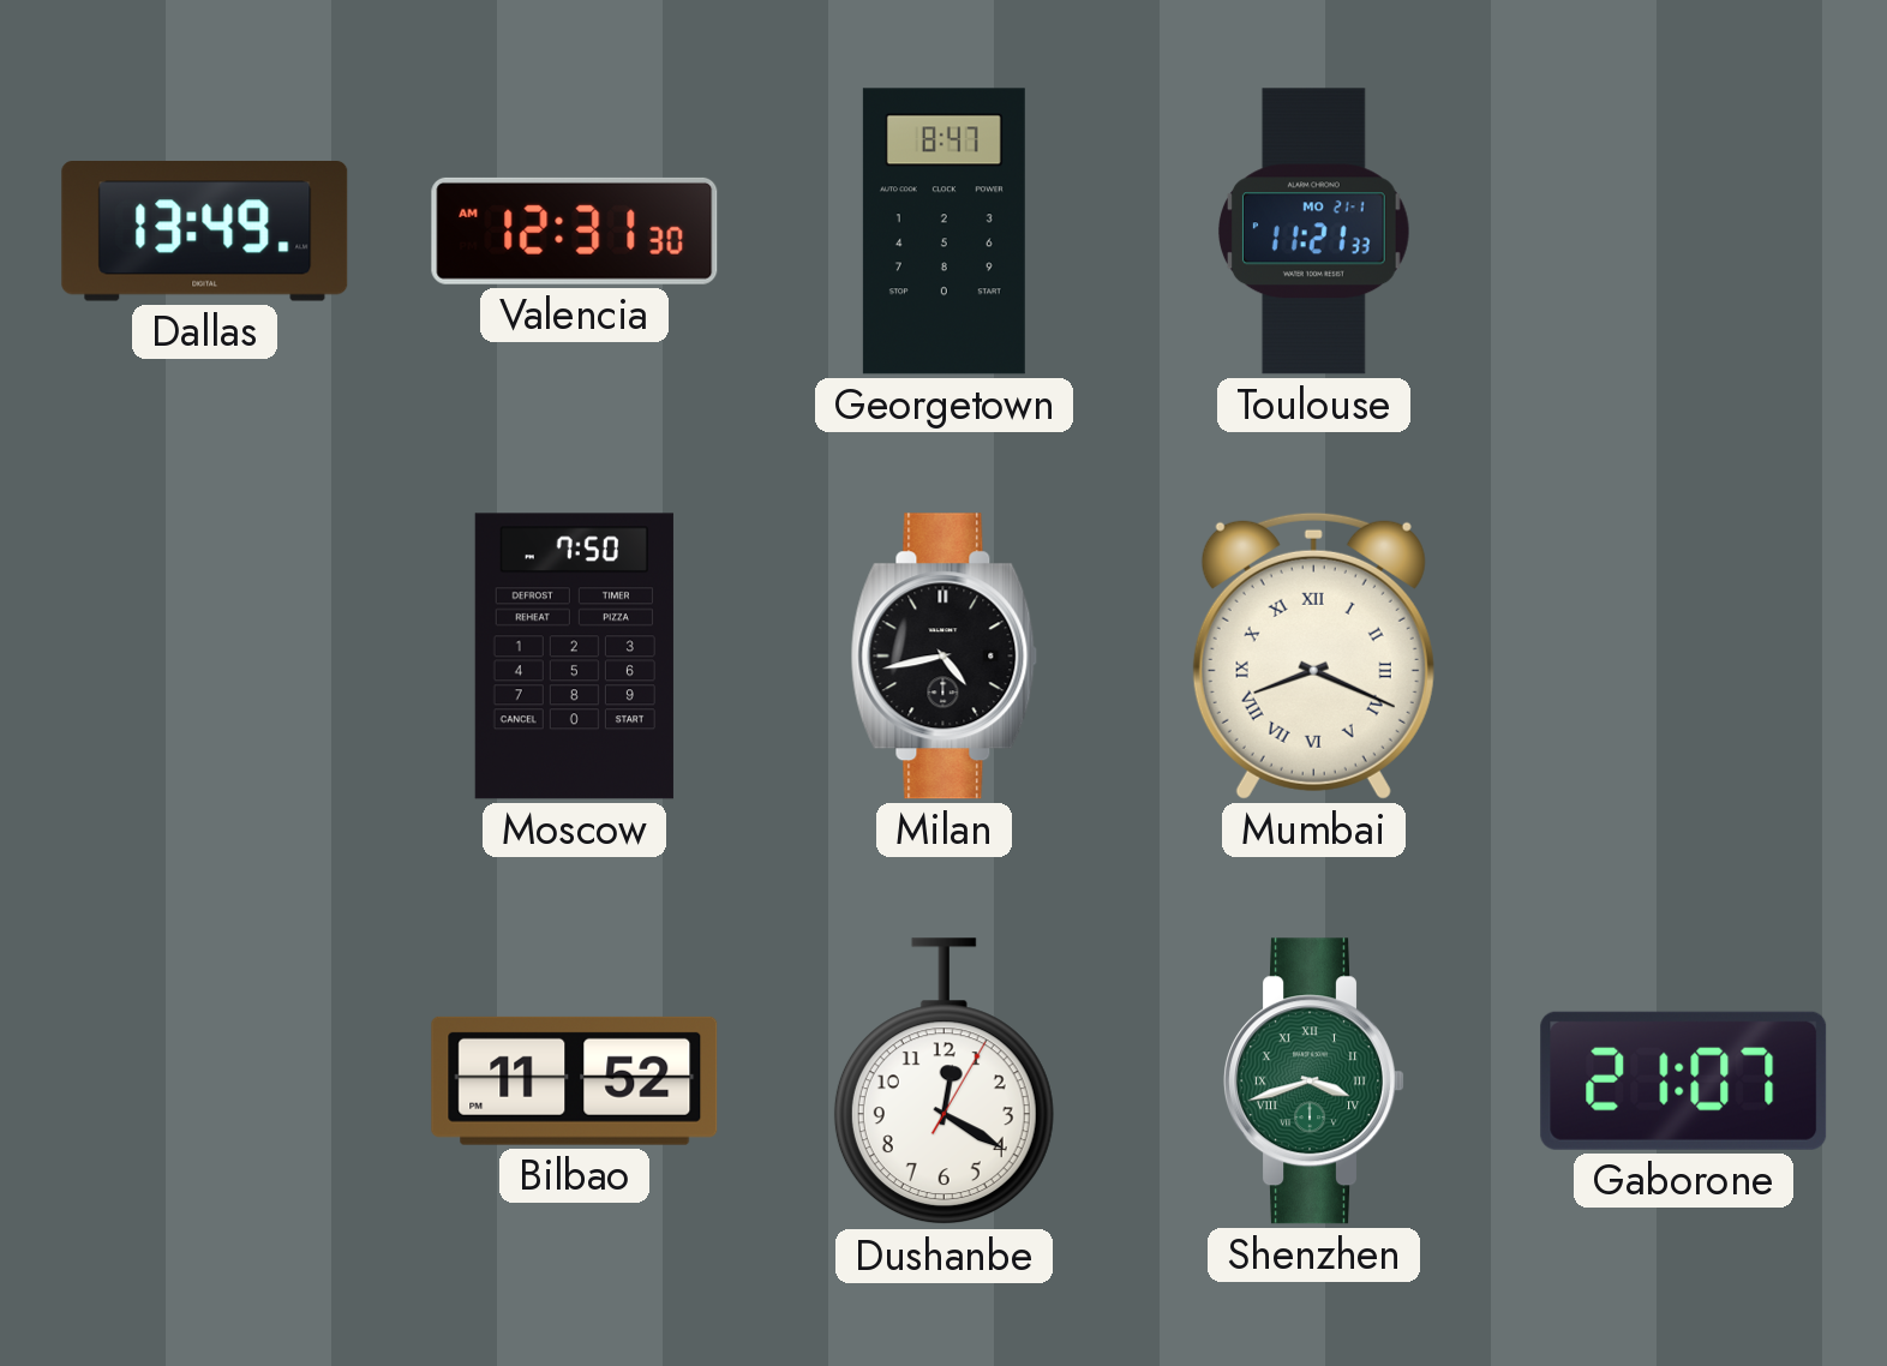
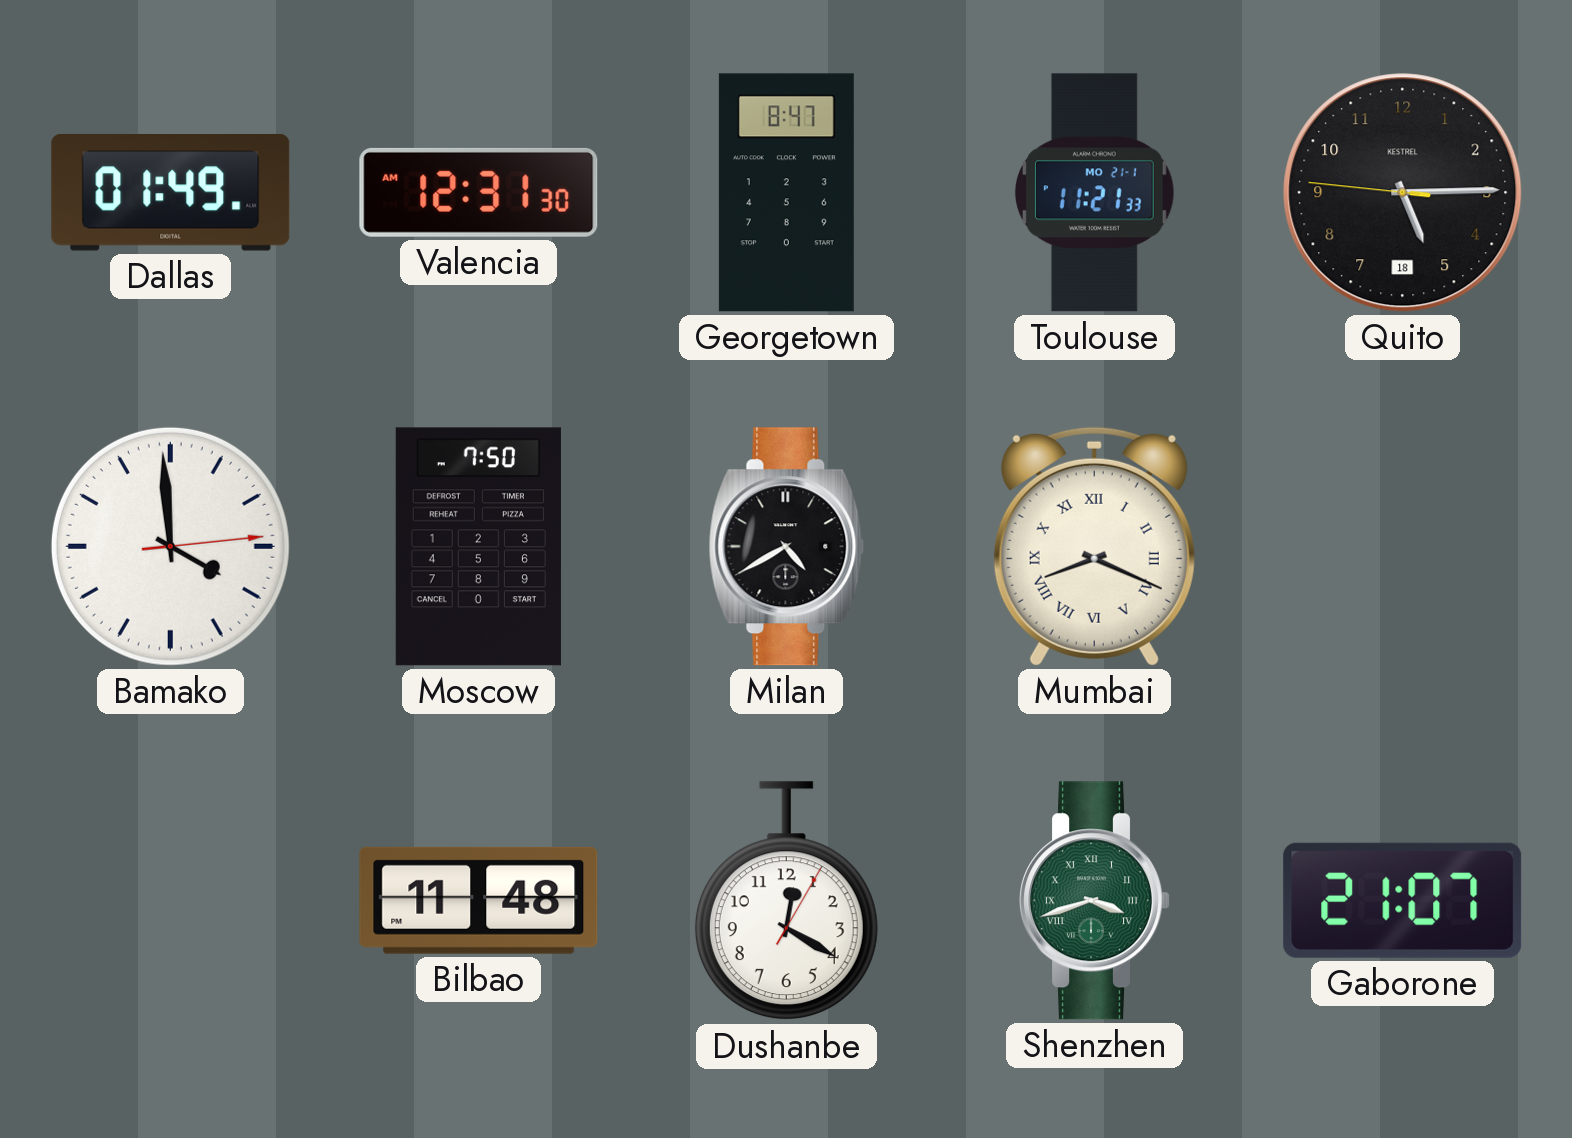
Dallas: 13:49 -> 01:49
Quito: none -> 5:14
Bamako: none -> 3:59
Milan: 4:43 -> 4:40
Bilbao: 11:52 -> 11:48
